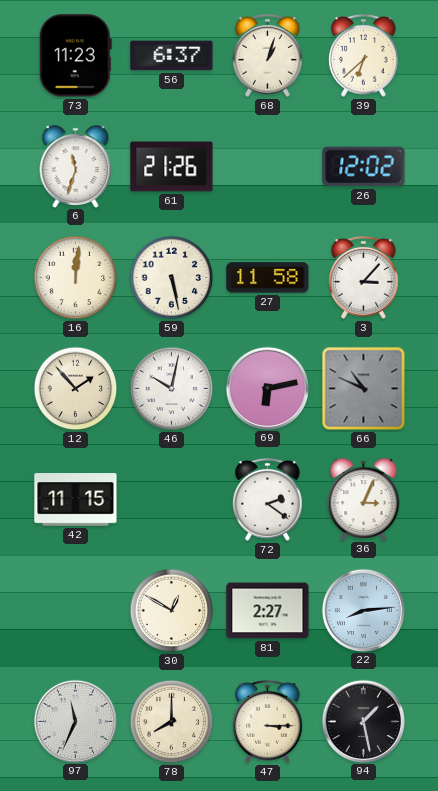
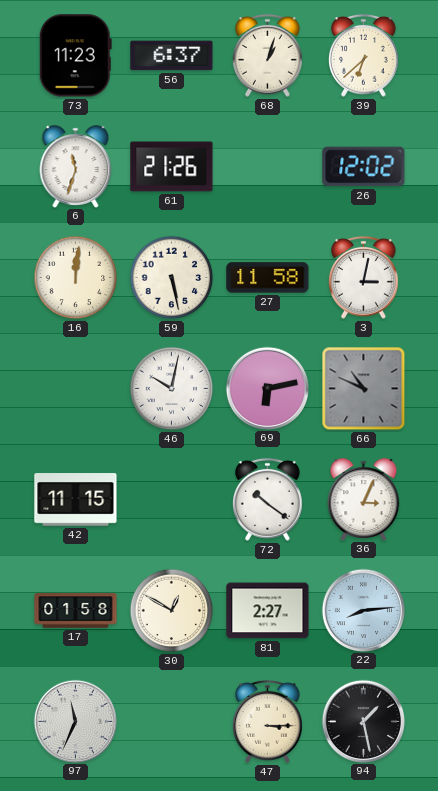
3: 3:07 -> 3:02
12: 1:53 -> none
72: 2:21 -> 10:21
17: none -> 01:58
78: 8:00 -> none
